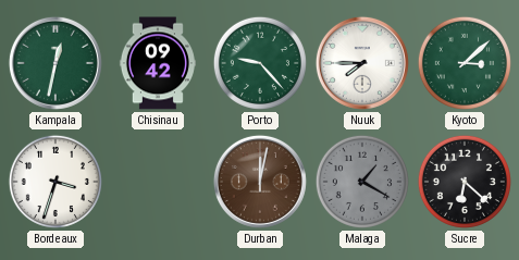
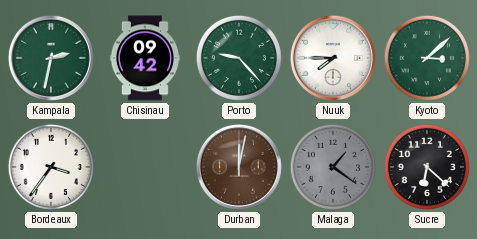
Kampala: 12:32 -> 2:32
Bordeaux: 3:33 -> 3:36
Malaga: 1:20 -> 1:21
